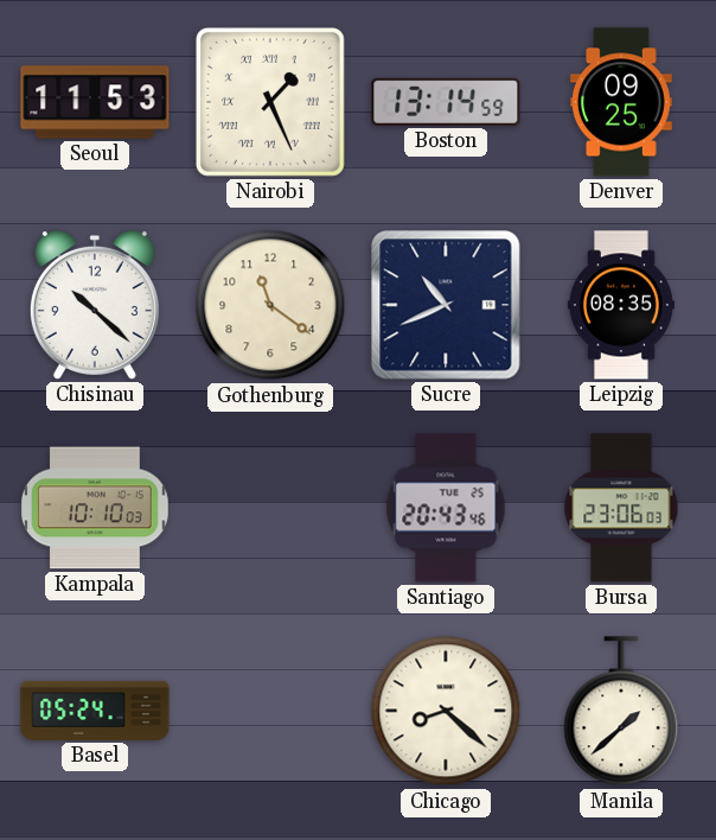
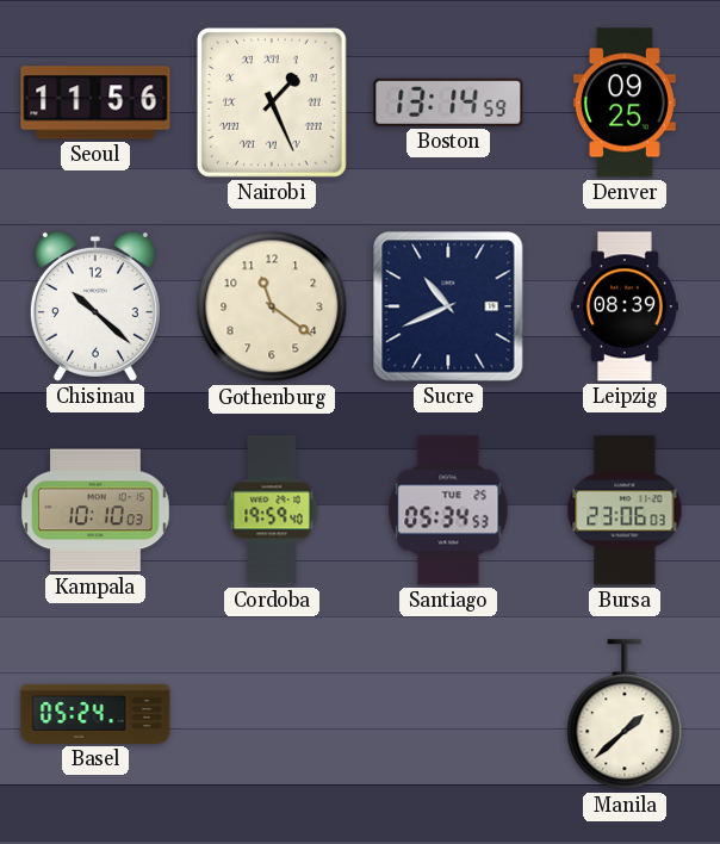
Seoul: 11:53 -> 11:56
Leipzig: 08:35 -> 08:39
Cordoba: none -> 19:59
Santiago: 20:43 -> 05:34
Chicago: 8:22 -> none
